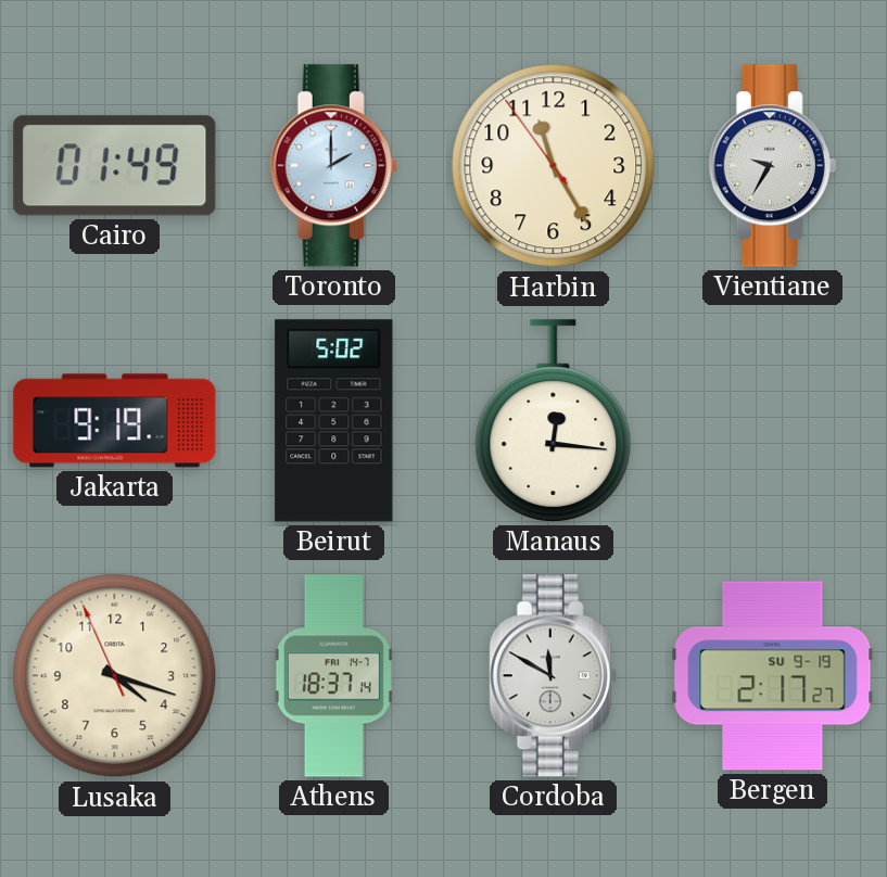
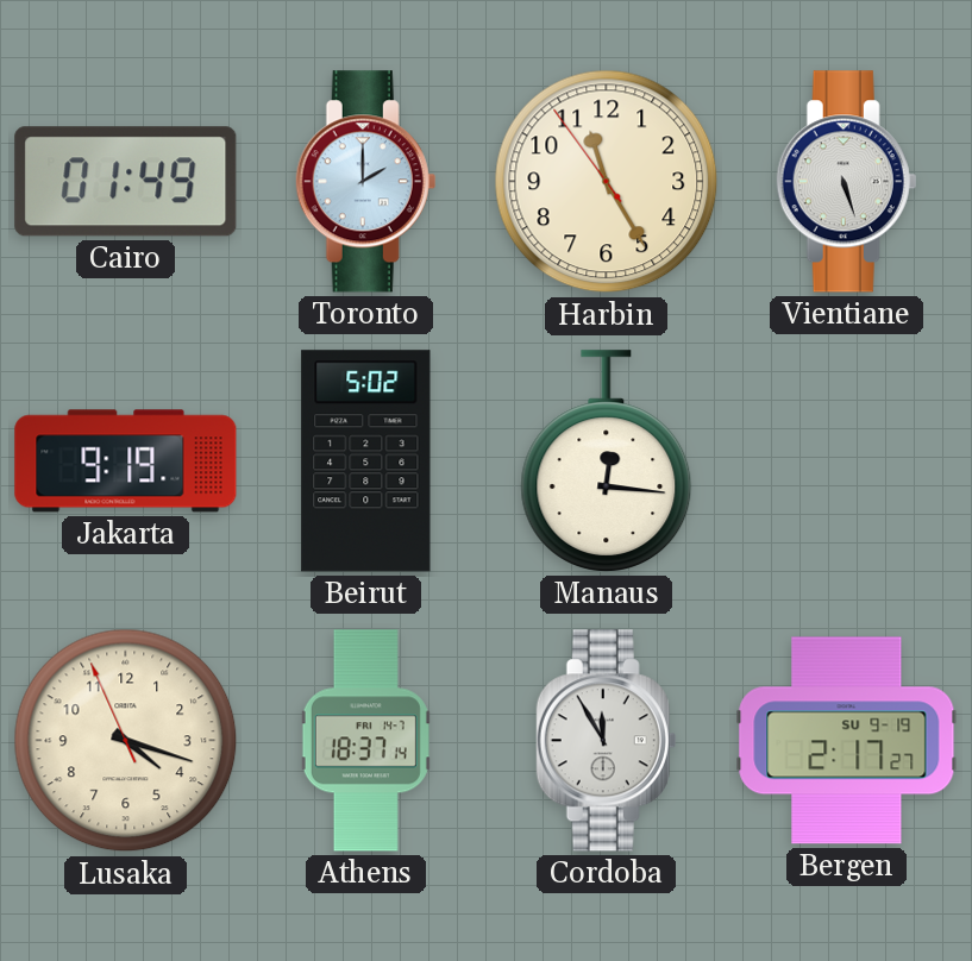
Vientiane: 9:35 -> 5:27
Cordoba: 11:50 -> 11:55
